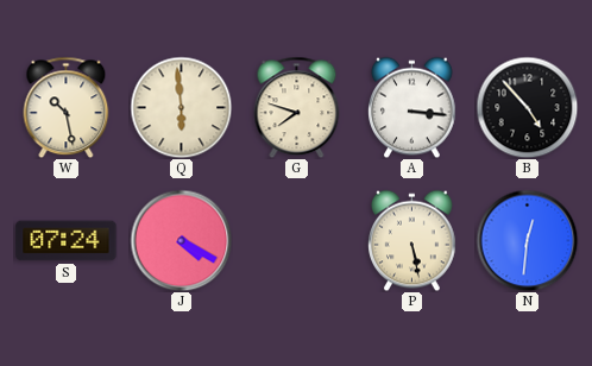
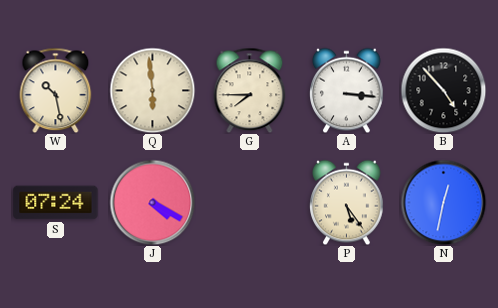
G: 7:48 -> 7:45
P: 5:28 -> 5:24
N: 12:31 -> 12:32
